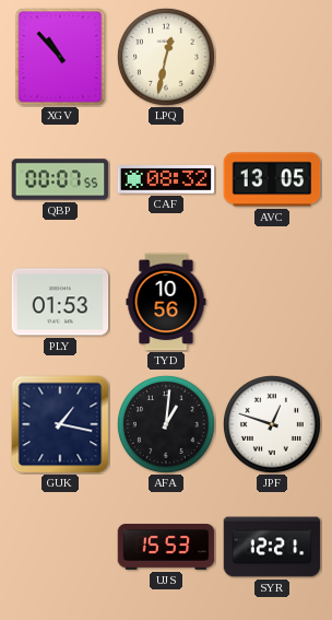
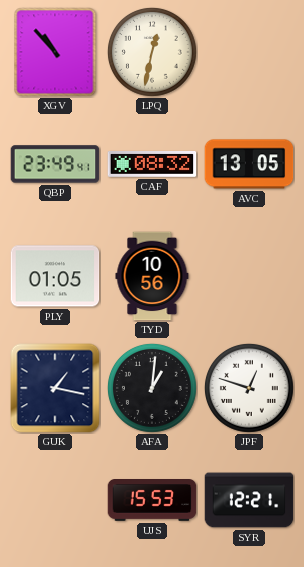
QBP: 00:07 -> 23:49
PLY: 01:53 -> 01:05
